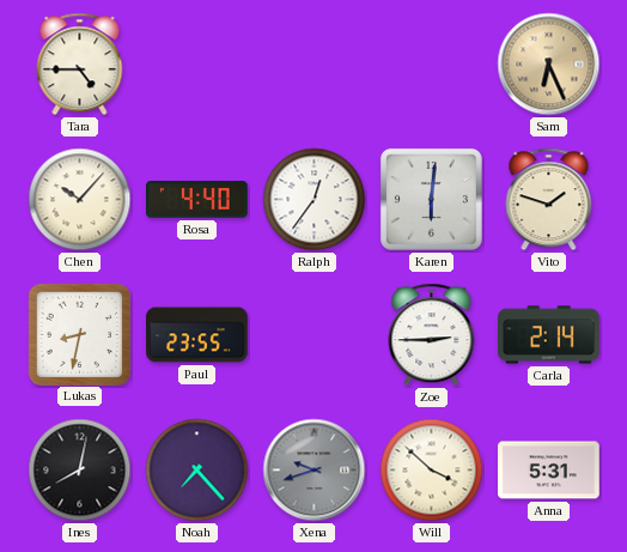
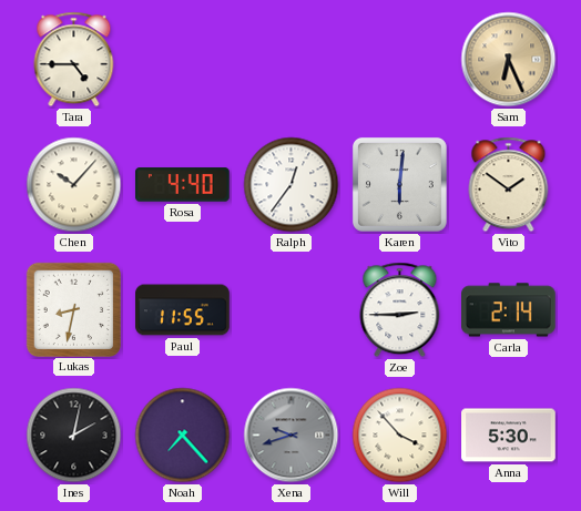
Vito: 1:48 -> 1:51
Paul: 23:55 -> 11:55
Ines: 8:02 -> 2:02
Will: 3:52 -> 3:53
Anna: 5:31 -> 5:30
